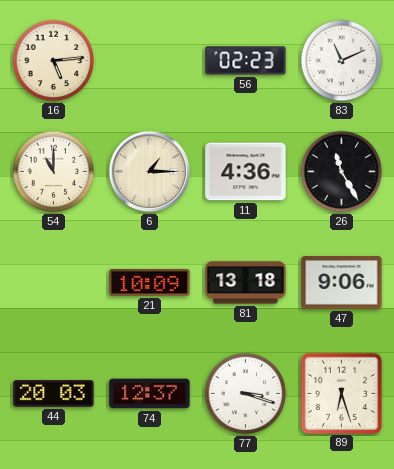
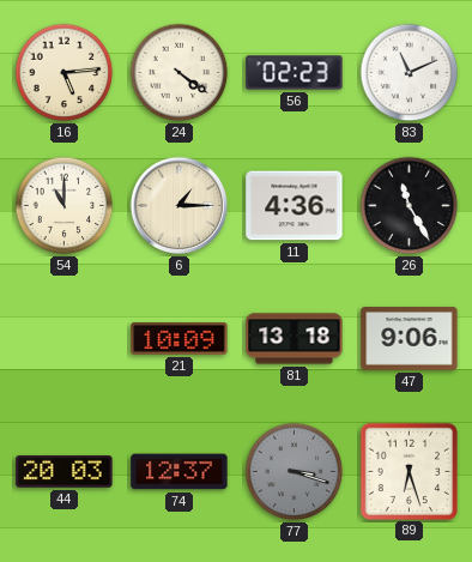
24: none -> 4:21
77 dial: white -> grey
